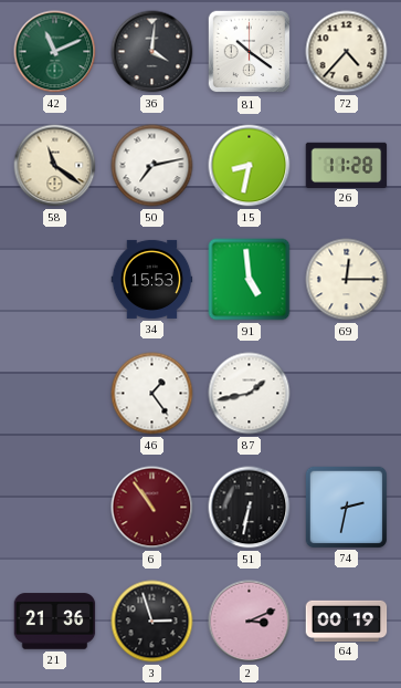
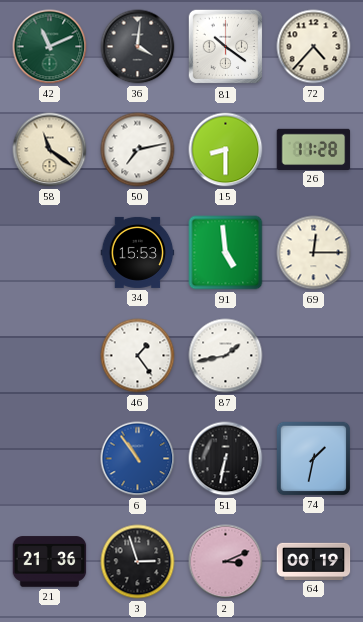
15: 8:32 -> 8:30
6 dial: burgundy -> blue
74: 2:32 -> 1:32
